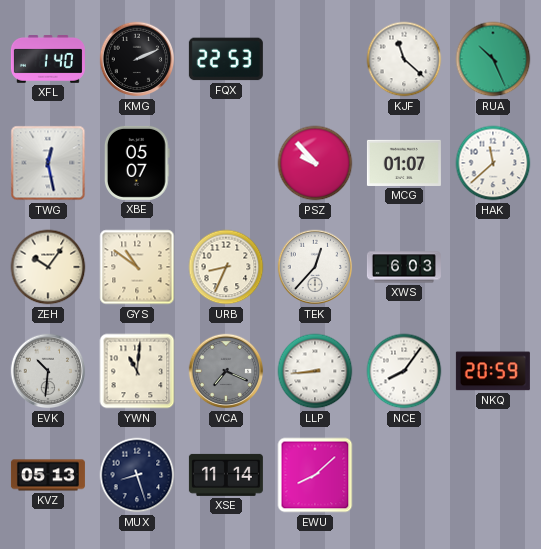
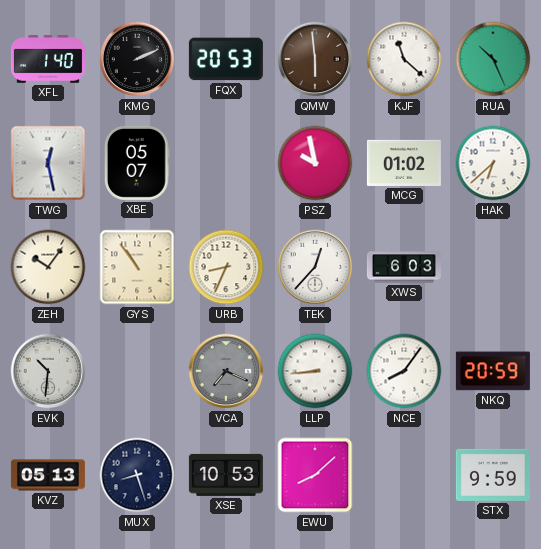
FQX: 22:53 -> 20:53
QMW: none -> 5:59
PSZ: 9:53 -> 9:58
MCG: 01:07 -> 01:02
HAK: 11:38 -> 6:38
GYS: 10:51 -> 10:54
YWN: 11:01 -> none
XSE: 11:14 -> 10:53
STX: none -> 9:59
